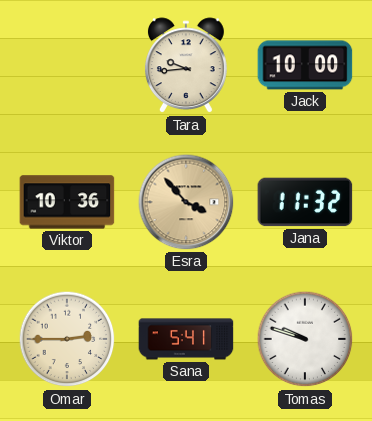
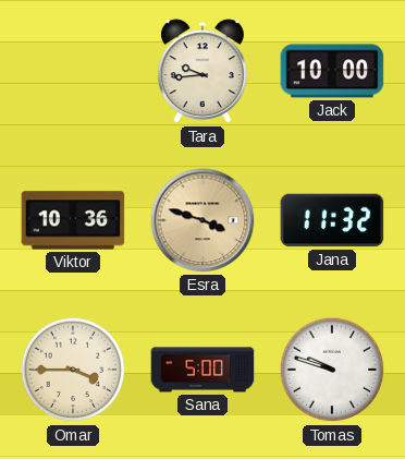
Esra: 3:53 -> 3:48
Omar: 2:45 -> 3:45
Sana: 5:41 -> 5:00
